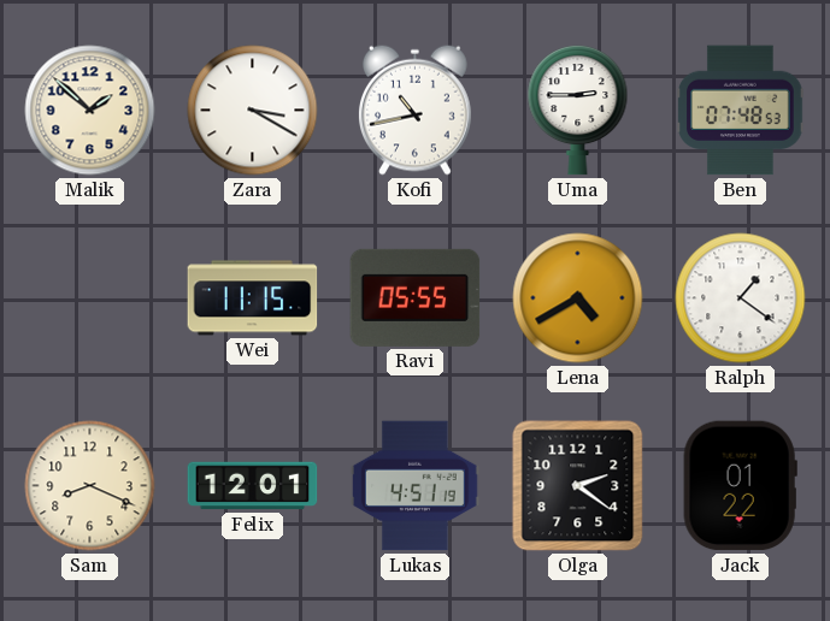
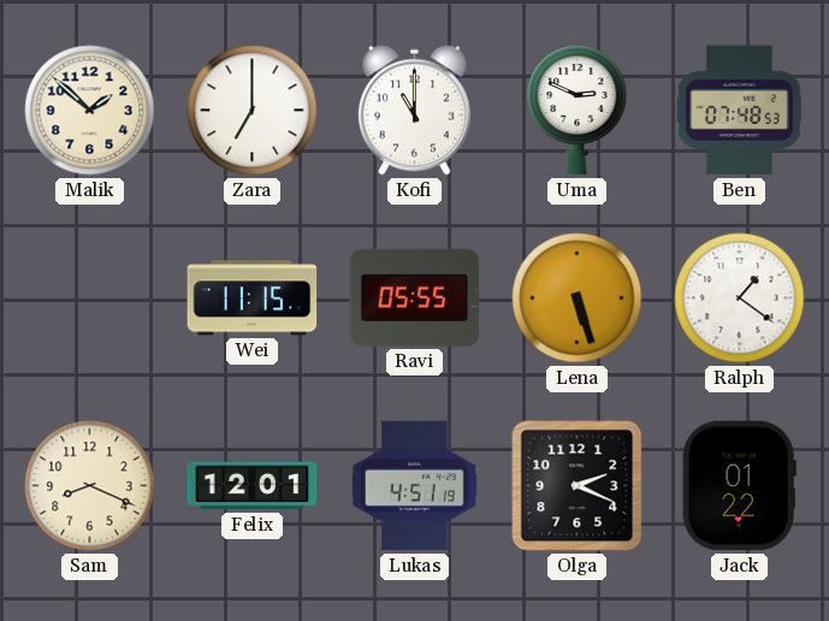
Zara: 3:20 -> 7:00
Kofi: 10:43 -> 11:00
Uma: 2:45 -> 2:49
Lena: 4:40 -> 5:27
Olga: 2:21 -> 2:19
